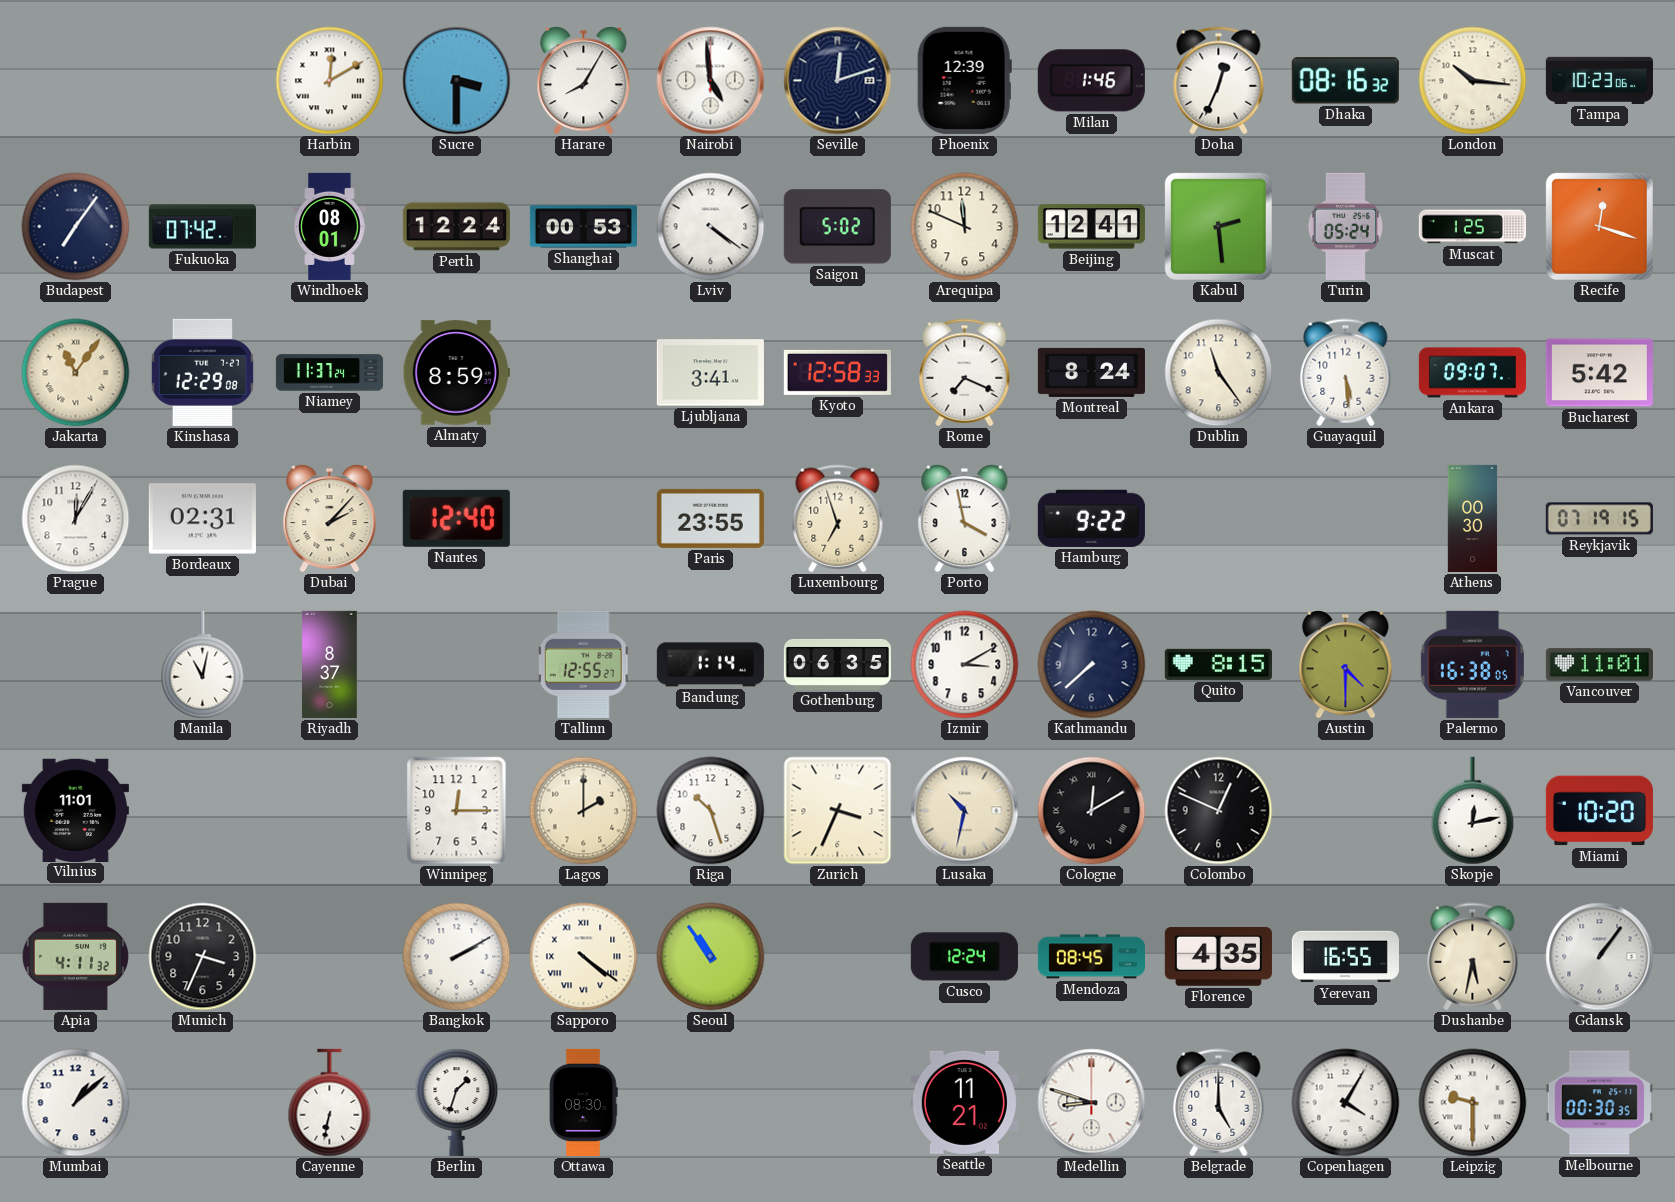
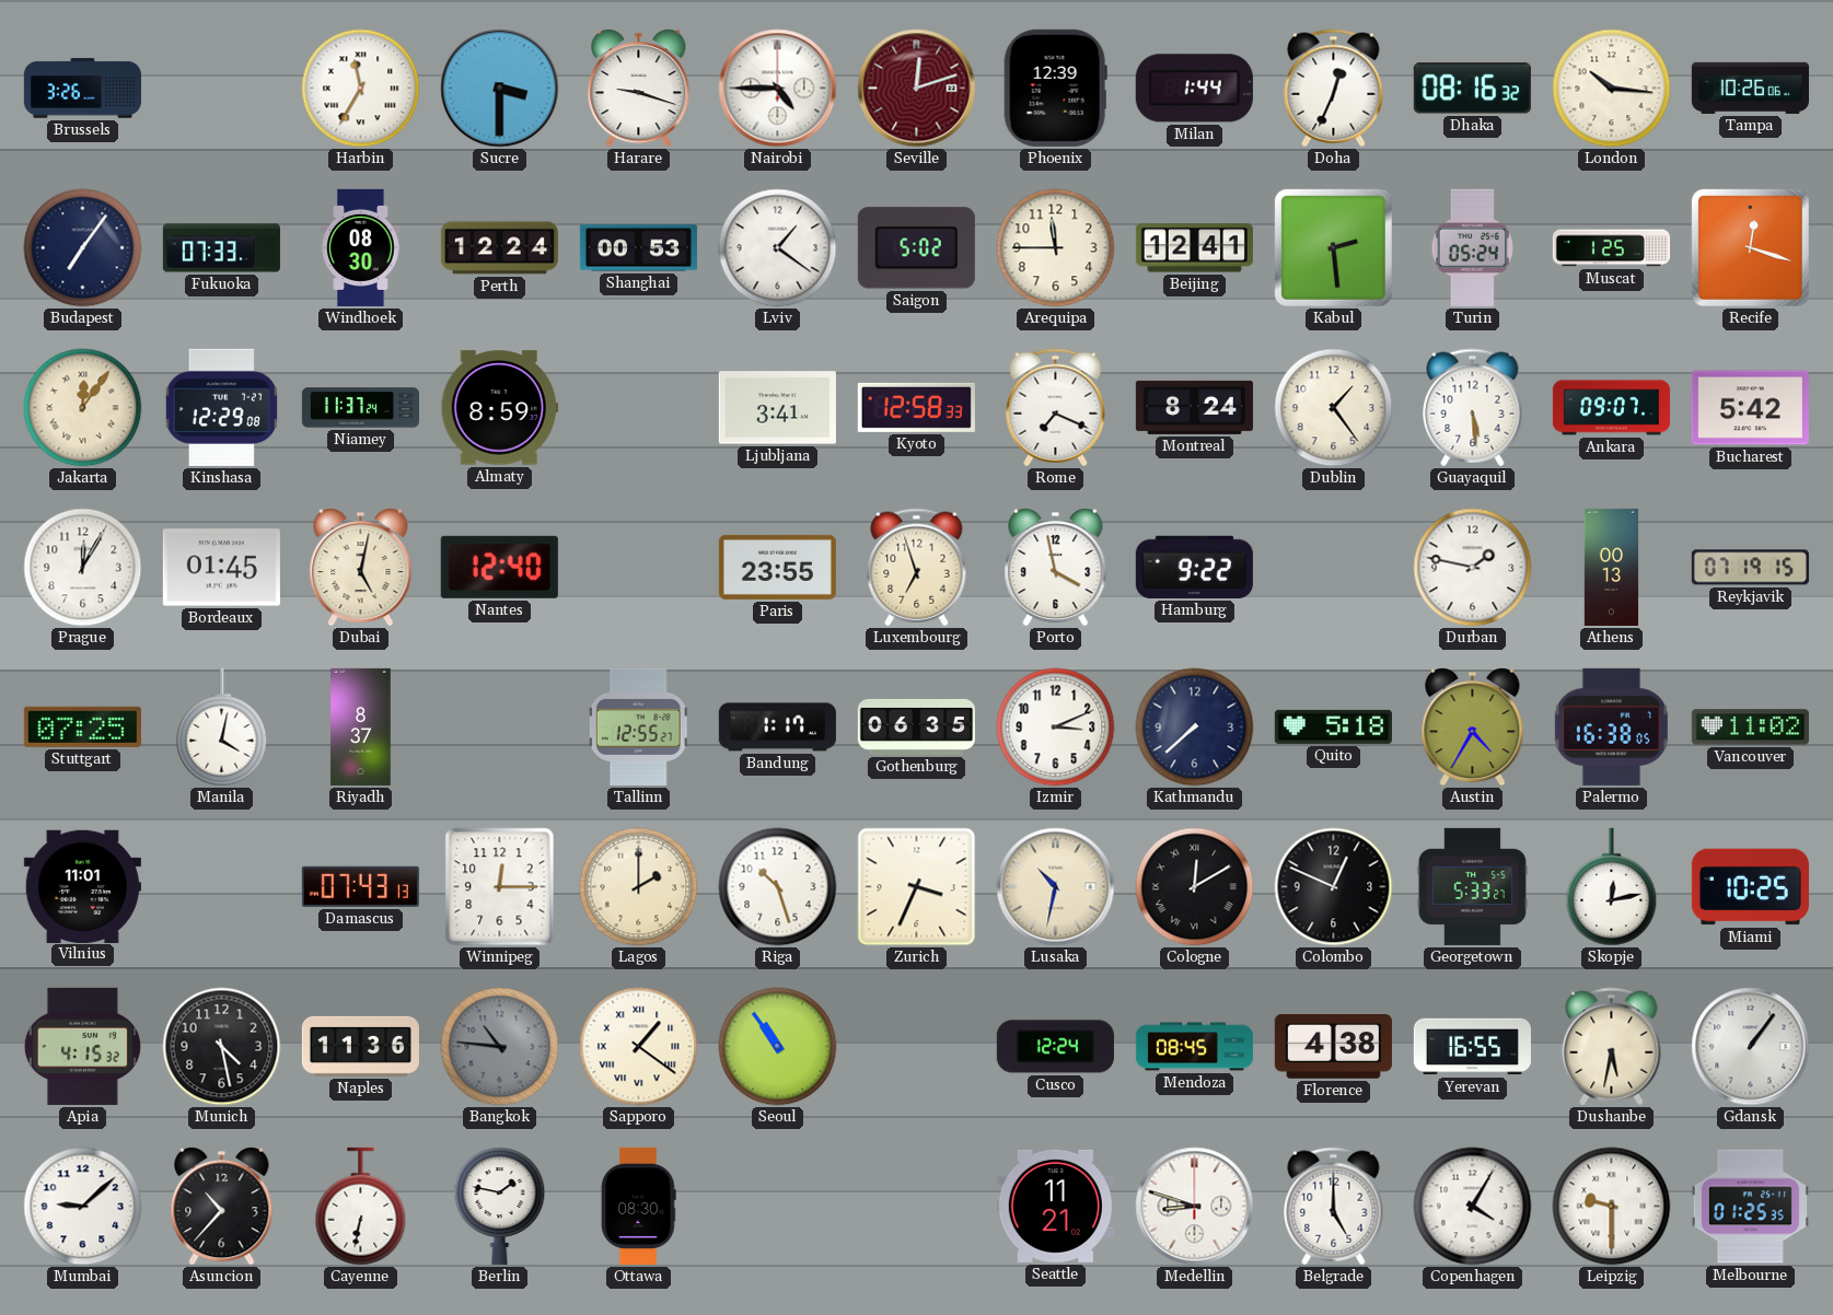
Brussels: none -> 3:26
Harbin: 12:10 -> 11:35
Harare: 8:05 -> 9:18
Nairobi: 4:59 -> 4:45
Seville dial: navy -> burgundy
Milan: 1:46 -> 1:44
Tampa: 10:23 -> 10:26
Fukuoka: 07:42 -> 07:33
Windhoek: 08:01 -> 08:30
Lviv: 4:21 -> 1:21
Arequipa: 11:49 -> 11:45
Jakarta: 11:06 -> 12:06
Dublin: 11:24 -> 1:24
Bordeaux: 02:31 -> 01:45
Dubai: 2:07 -> 5:02
Durban: none -> 1:47
Athens: 00:30 -> 00:13
Stuttgart: none -> 07:25
Manila: 11:02 -> 4:02
Bandung: 1:14 -> 1:17
Izmir: 3:10 -> 3:11
Quito: 8:15 -> 5:18
Austin: 4:30 -> 4:35
Vancouver: 11:01 -> 11:02
Damascus: none -> 07:43
Georgetown: none -> 5:33
Miami: 10:20 -> 10:25
Apia: 4:11 -> 4:15
Munich: 3:34 -> 4:28
Naples: none -> 11:36
Bangkok: 2:10 -> 10:46
Bangkok dial: white -> grey
Sapporo: 4:21 -> 1:21
Florence: 4:35 -> 4:38
Mumbai: 1:08 -> 9:08
Asuncion: none -> 10:37
Berlin: 1:33 -> 1:47
Melbourne: 00:30 -> 01:25
